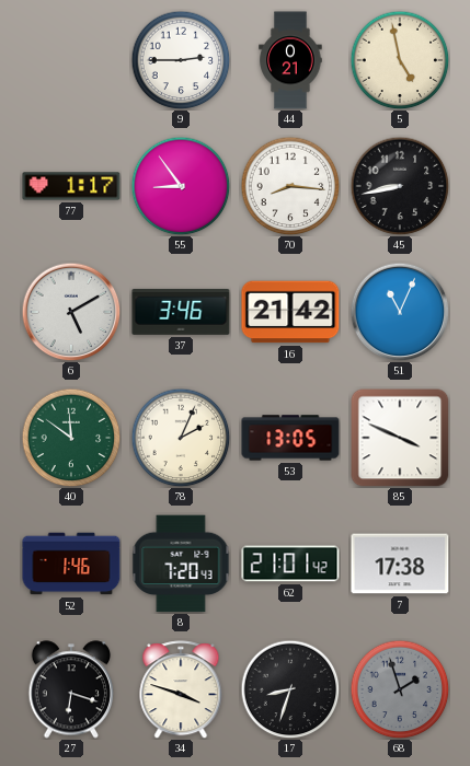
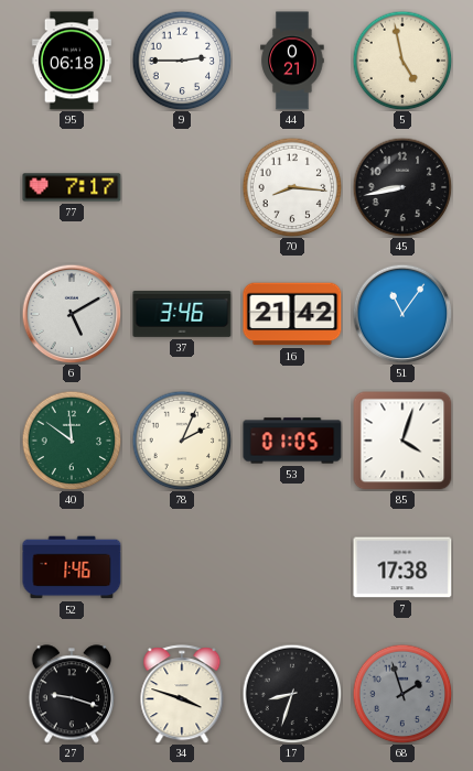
95: none -> 06:18
77: 1:17 -> 7:17
55: 8:54 -> none
51: 11:04 -> 11:06
53: 13:05 -> 01:05
85: 3:49 -> 4:03
8: 7:20 -> none
62: 21:01 -> none
27: 6:18 -> 9:18
